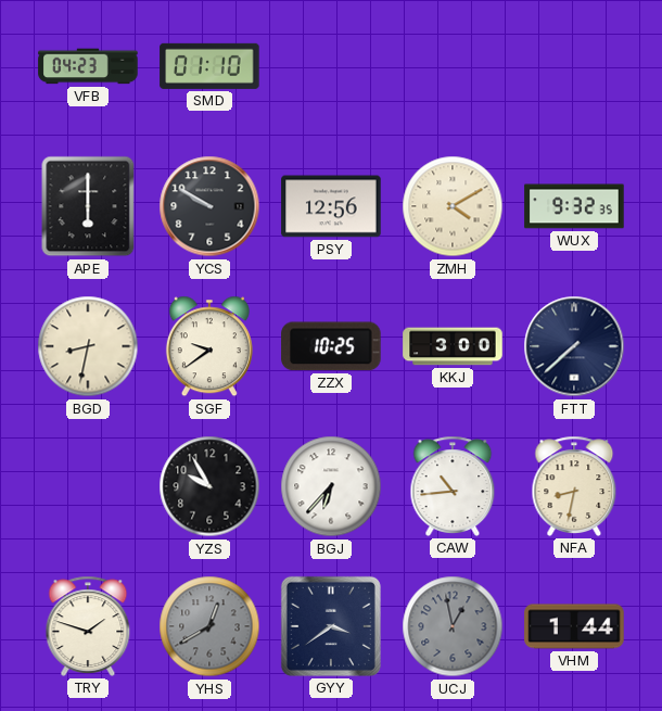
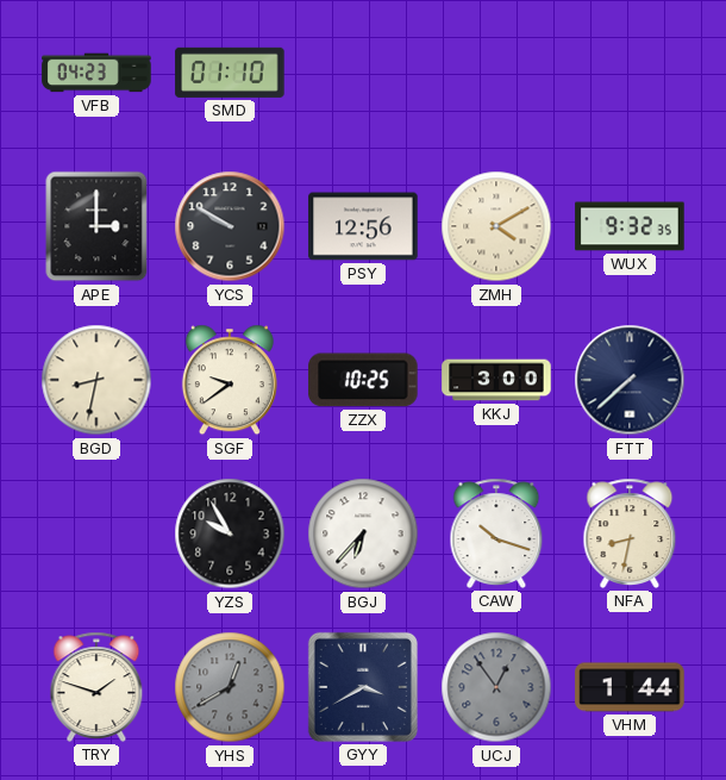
APE: 6:00 -> 3:00
CAW: 10:44 -> 10:18
GYY: 3:39 -> 3:40
UCJ: 12:58 -> 12:54
